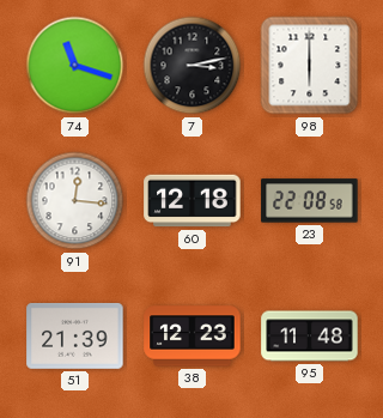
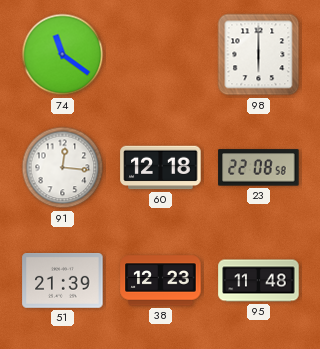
74: 11:18 -> 11:21
7: 3:13 -> none
